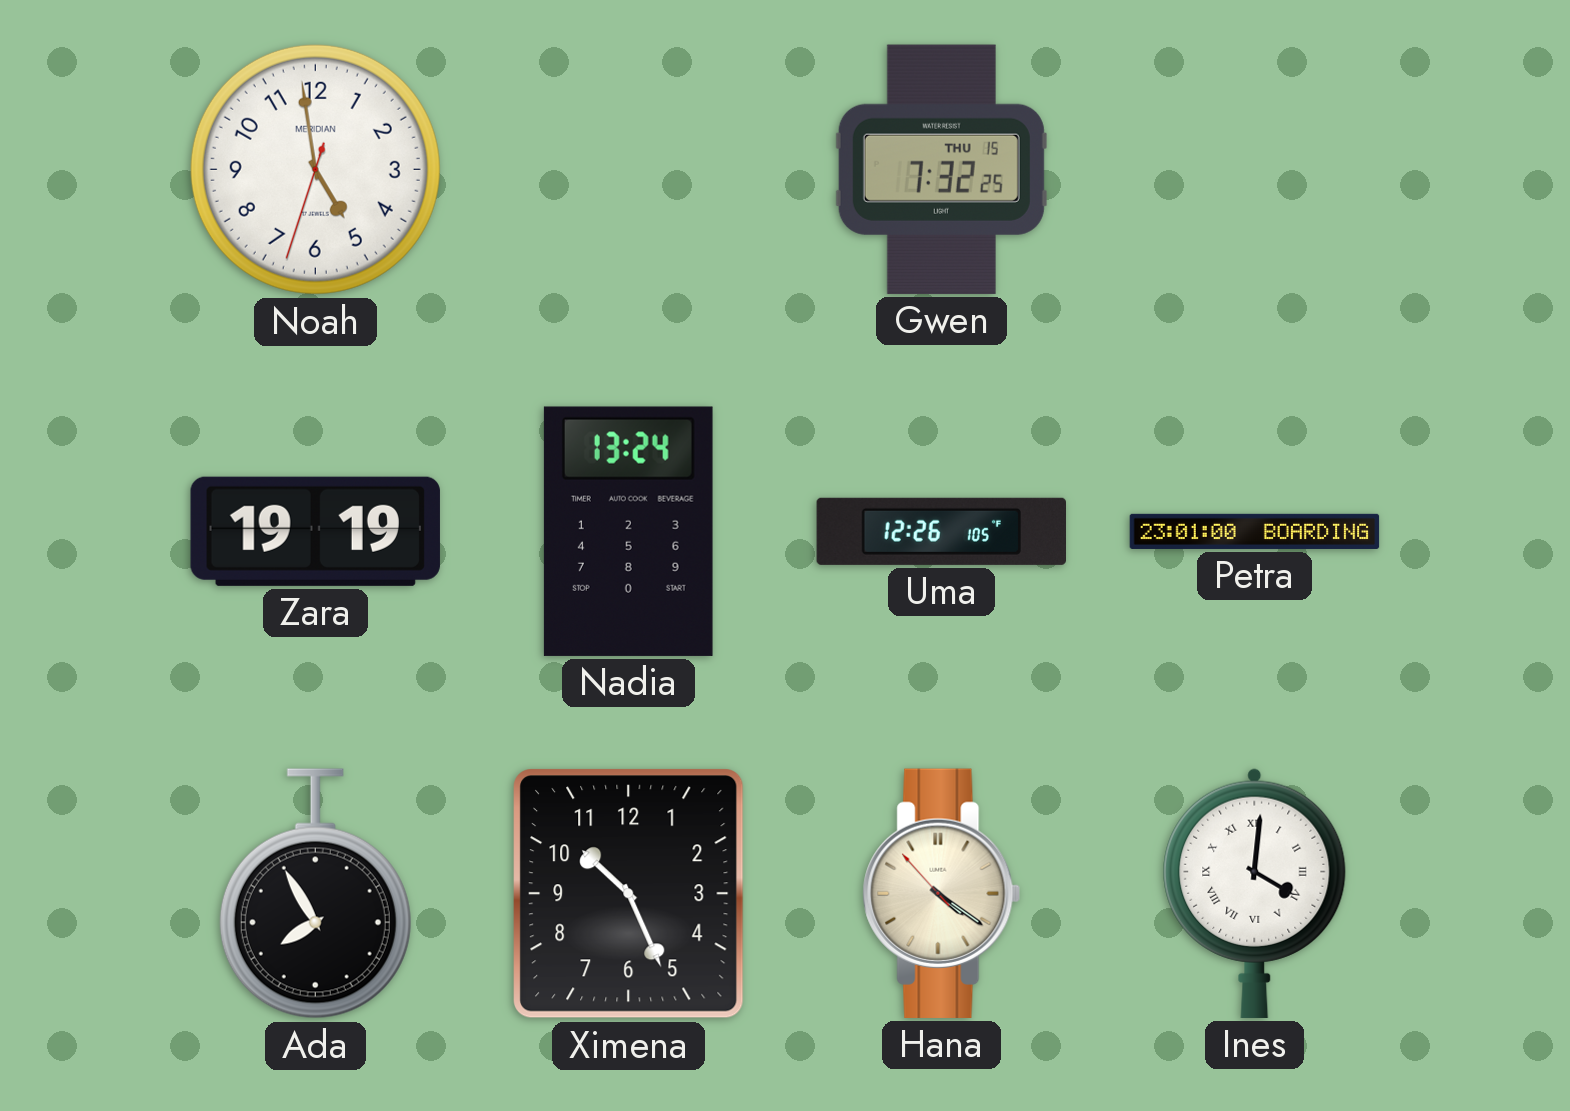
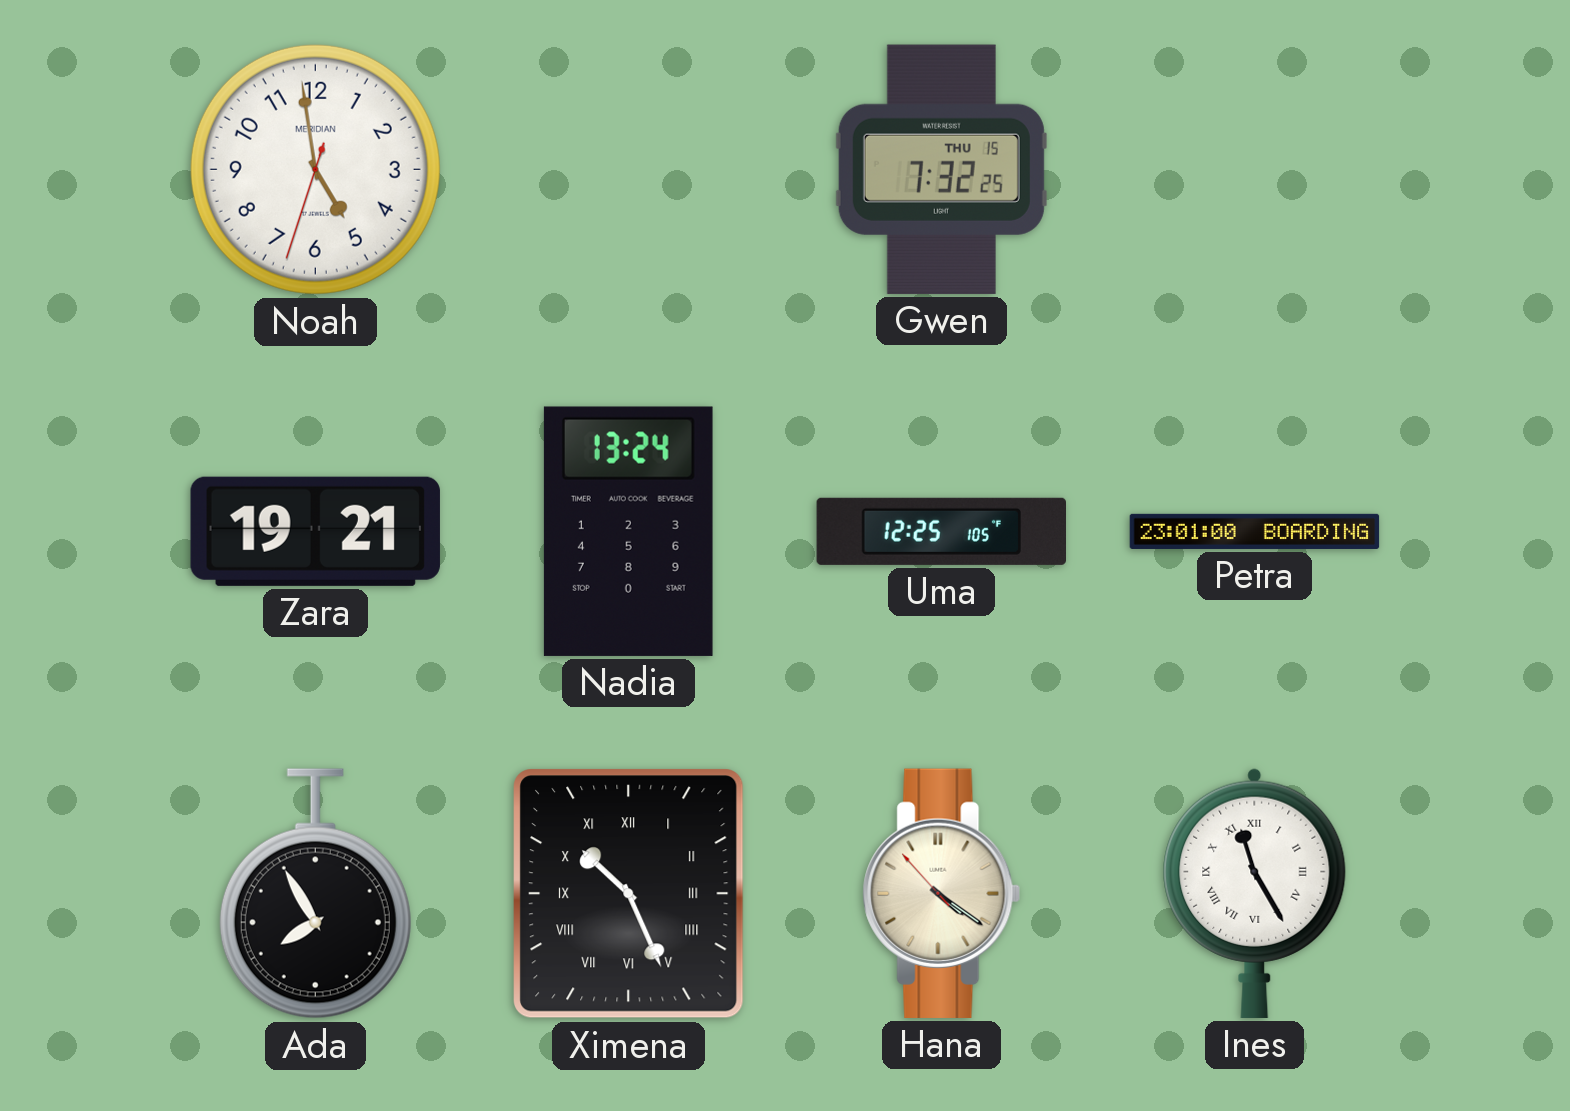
Zara: 19:19 -> 19:21
Uma: 12:26 -> 12:25
Ximena numerals: Arabic -> Roman
Ines: 4:01 -> 11:25
